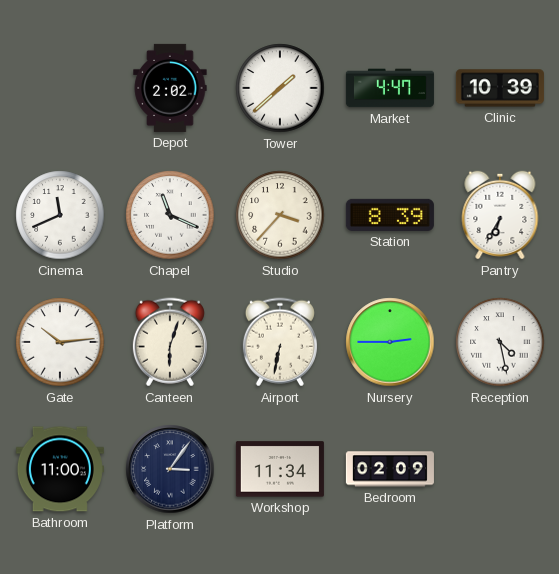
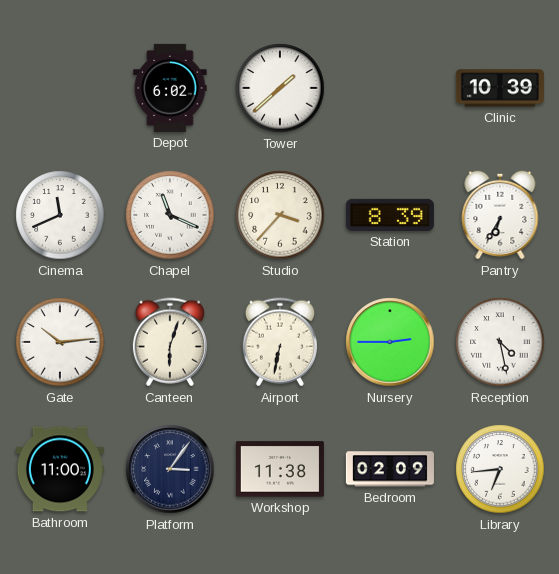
Depot: 2:02 -> 6:02
Market: 4:47 -> none
Workshop: 11:34 -> 11:38
Library: none -> 6:44
